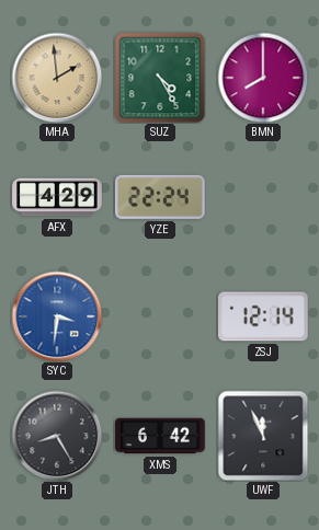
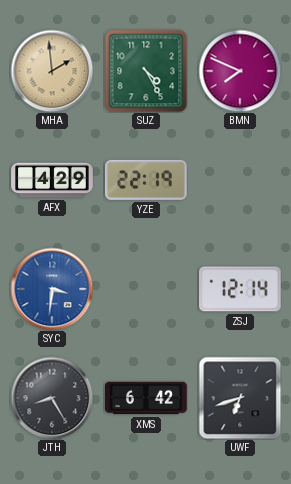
BMN: 8:00 -> 7:49
YZE: 22:24 -> 22:19
UWF: 11:56 -> 6:42
